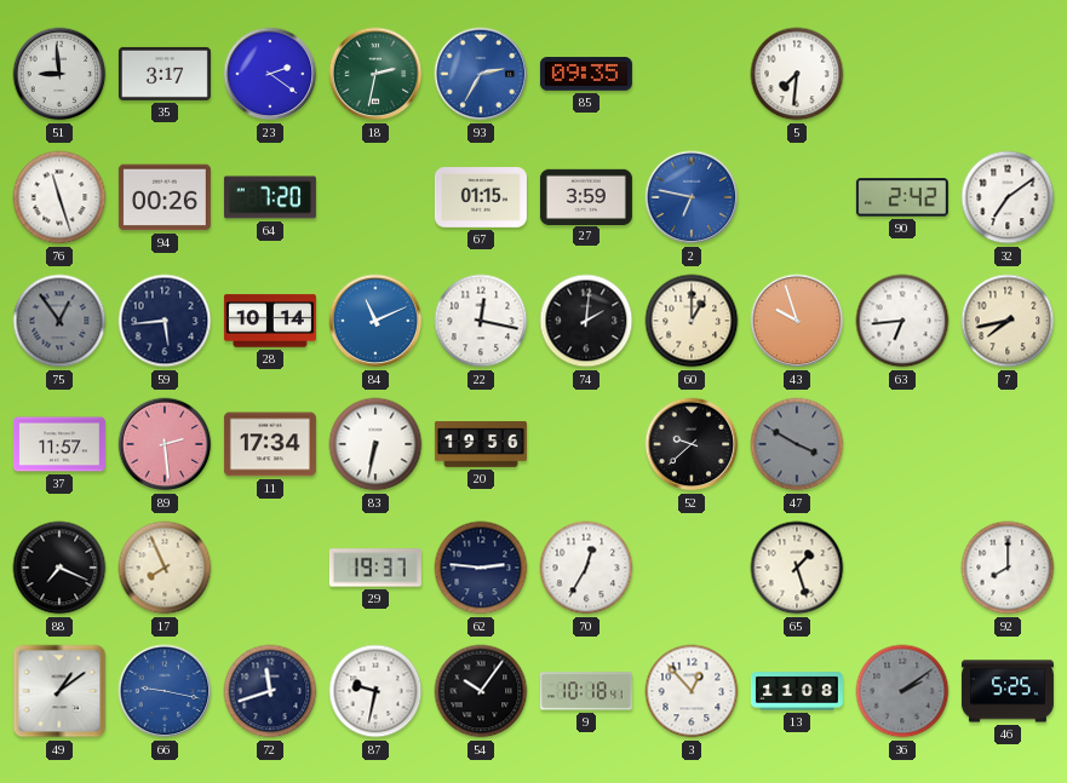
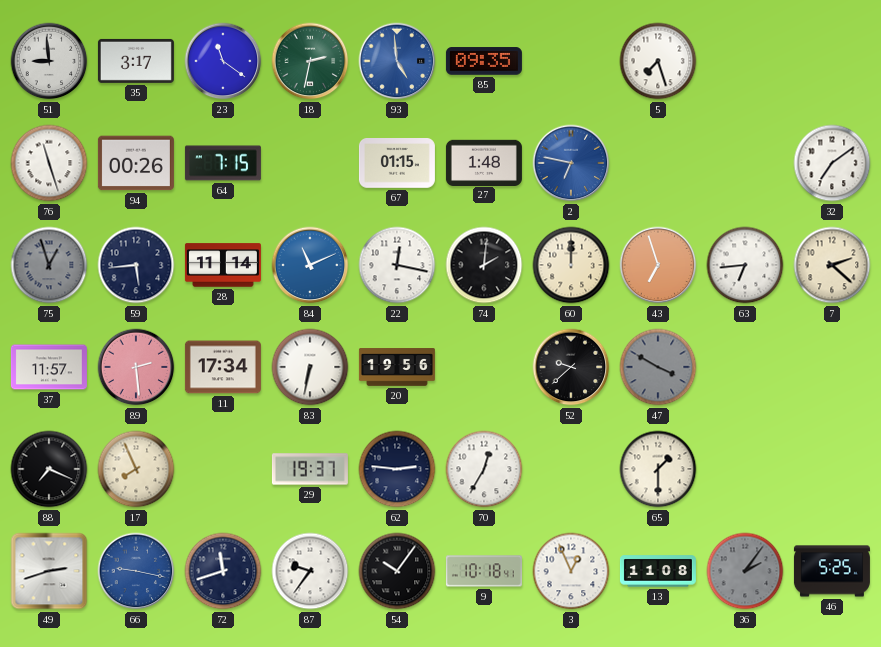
23: 2:21 -> 11:21
93: 2:35 -> 4:59
5: 7:31 -> 7:27
64: 7:20 -> 7:15
27: 3:59 -> 1:48
90: 2:42 -> none
75: 12:54 -> 12:57
28: 10:14 -> 11:14
60: 1:00 -> 12:00
43: 9:57 -> 6:57
7: 7:43 -> 2:22
65: 1:27 -> 1:30
92: 8:00 -> none
49: 1:09 -> 2:42
87: 9:32 -> 9:36
3: 12:53 -> 12:56
36: 2:09 -> 2:06
